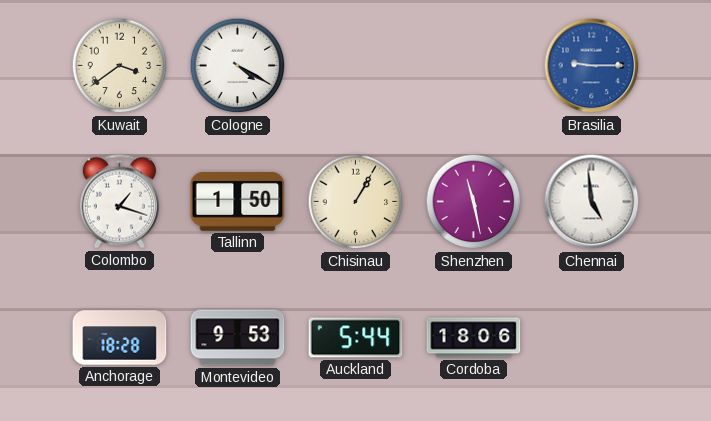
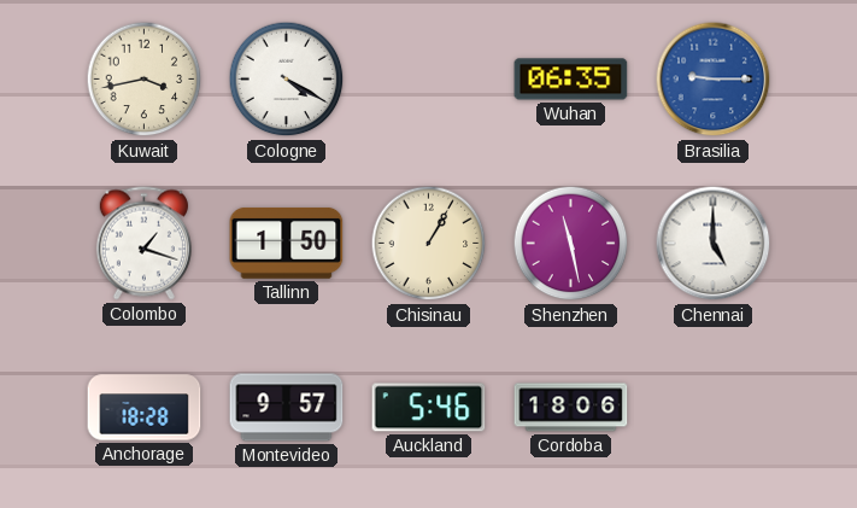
Kuwait: 3:39 -> 3:43
Wuhan: none -> 06:35
Chennai: 4:59 -> 5:00
Montevideo: 9:53 -> 9:57
Auckland: 5:44 -> 5:46
